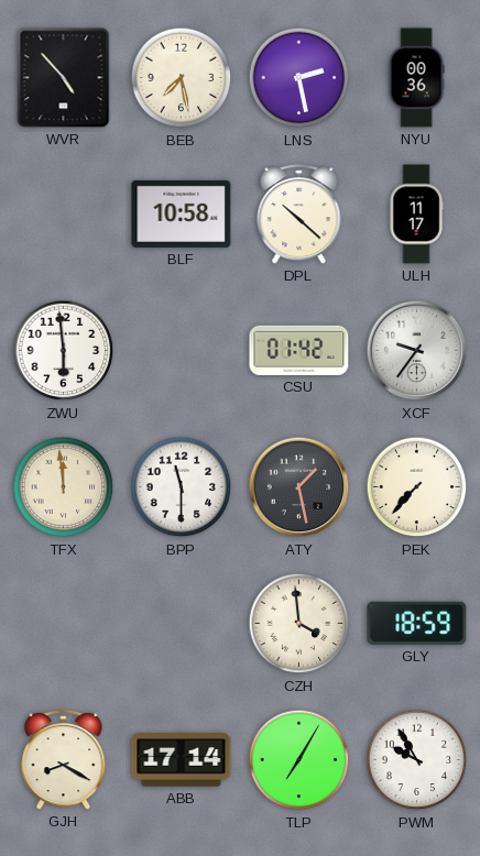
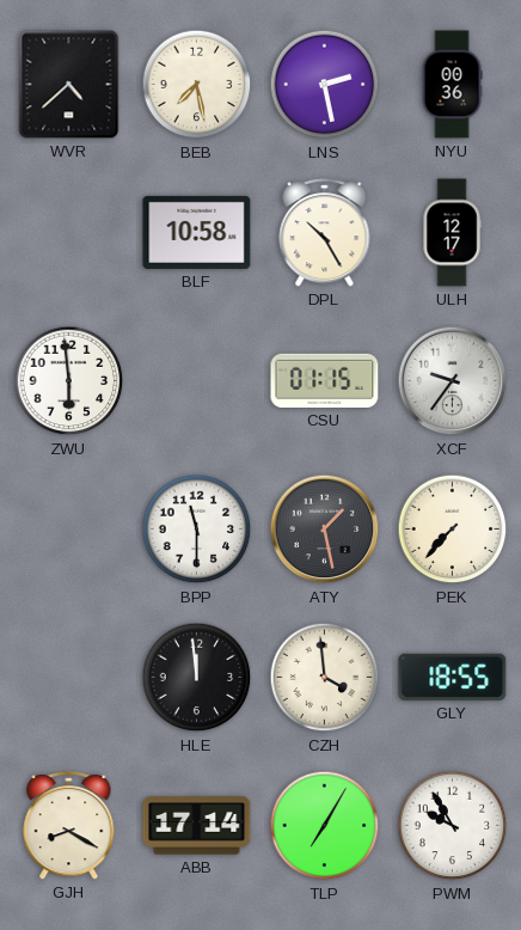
WVR: 4:53 -> 4:38
DPL: 10:22 -> 10:25
ULH: 11:17 -> 12:17
CSU: 01:42 -> 01:15
TFX: 11:59 -> none
HLE: none -> 11:59
GLY: 18:59 -> 18:55
